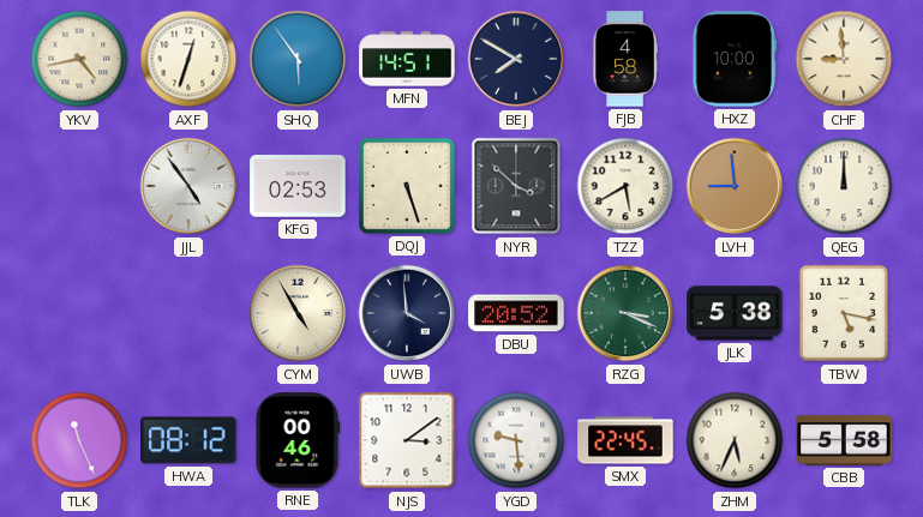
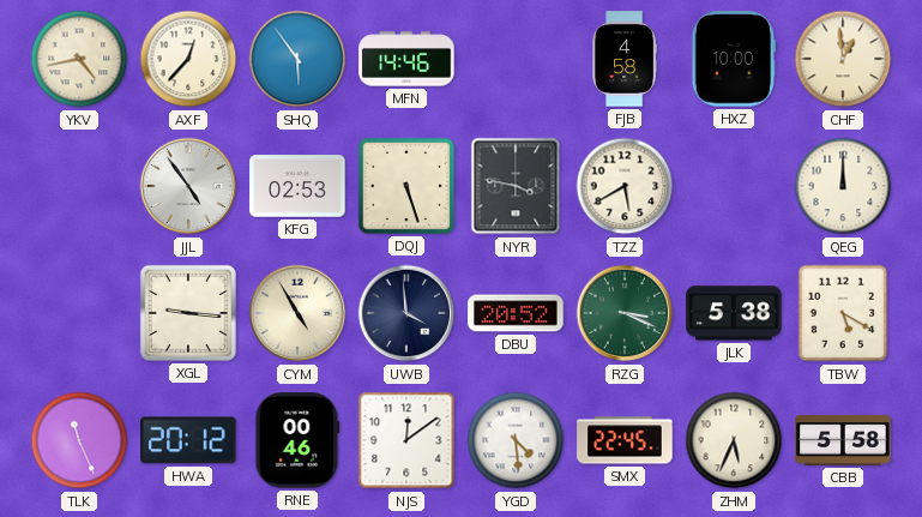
AXF: 12:33 -> 12:37
MFN: 14:51 -> 14:46
BEJ: 7:50 -> none
CHF: 8:59 -> 12:59
NYR: 3:52 -> 3:47
LVH: 8:59 -> none
XGL: none -> 9:16
TBW: 5:17 -> 5:20
HWA: 08:12 -> 20:12
NJS: 3:09 -> 12:09
YGD: 9:29 -> 4:29
